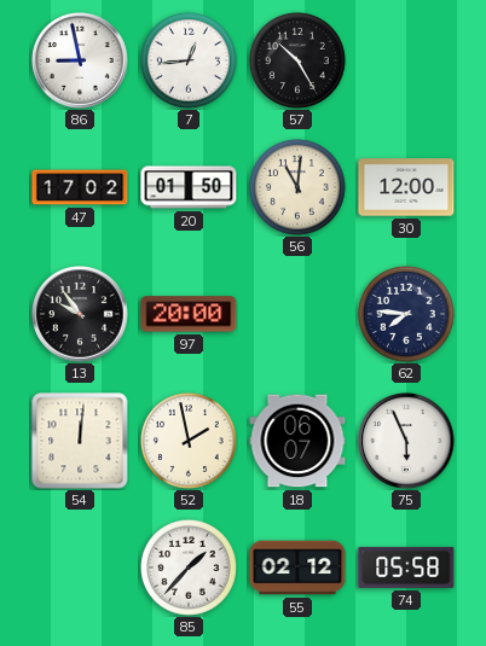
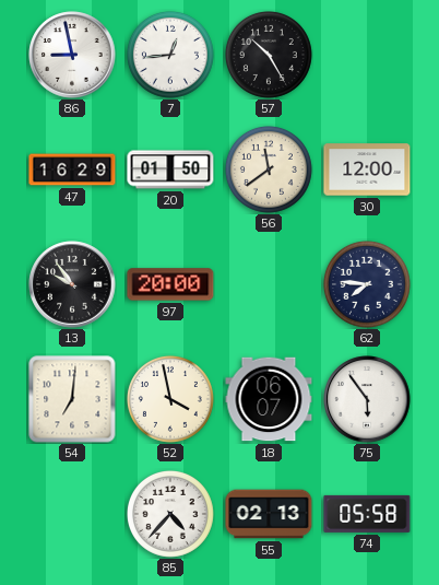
47: 17:02 -> 16:29
56: 11:01 -> 11:39
54: 12:01 -> 7:01
52: 1:58 -> 3:58
75: 5:56 -> 5:54
85: 1:37 -> 4:37
55: 02:12 -> 02:13
